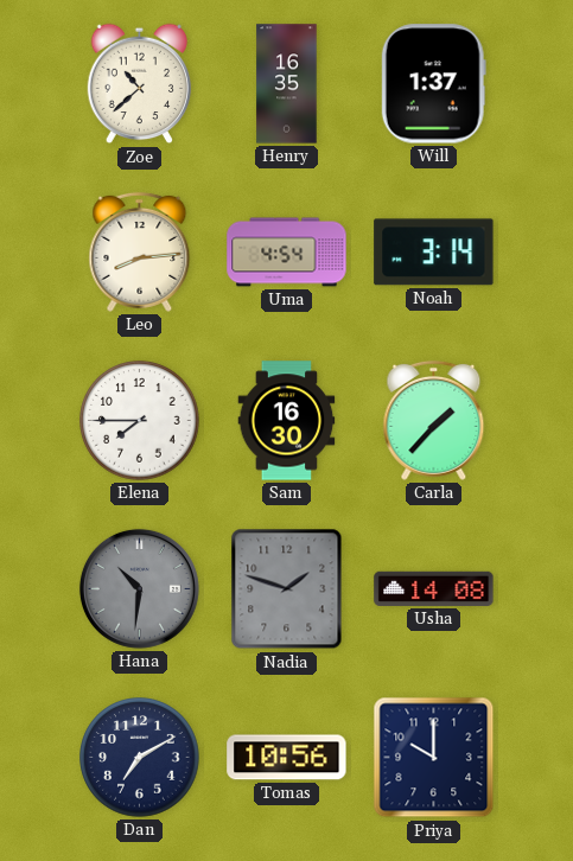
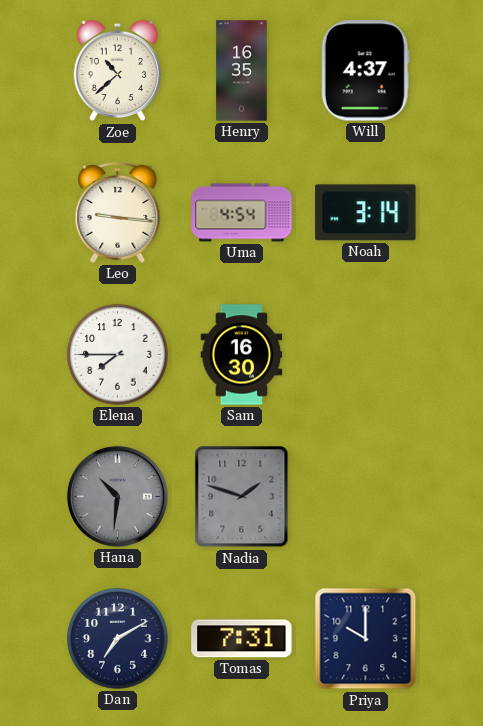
Will: 1:37 -> 4:37
Leo: 8:14 -> 9:16
Carla: 1:37 -> none
Usha: 14:08 -> none
Tomas: 10:56 -> 7:31
